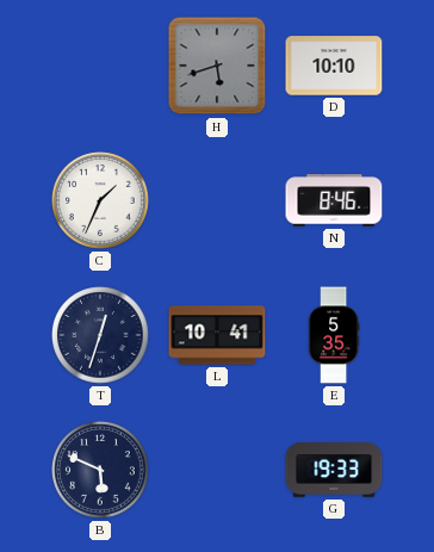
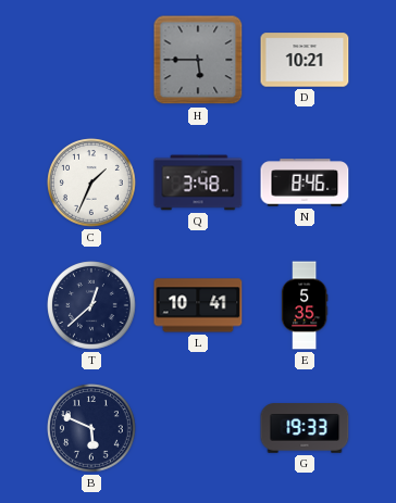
H: 5:42 -> 5:45
D: 10:10 -> 10:21
Q: none -> 3:48
T: 12:33 -> 12:38
